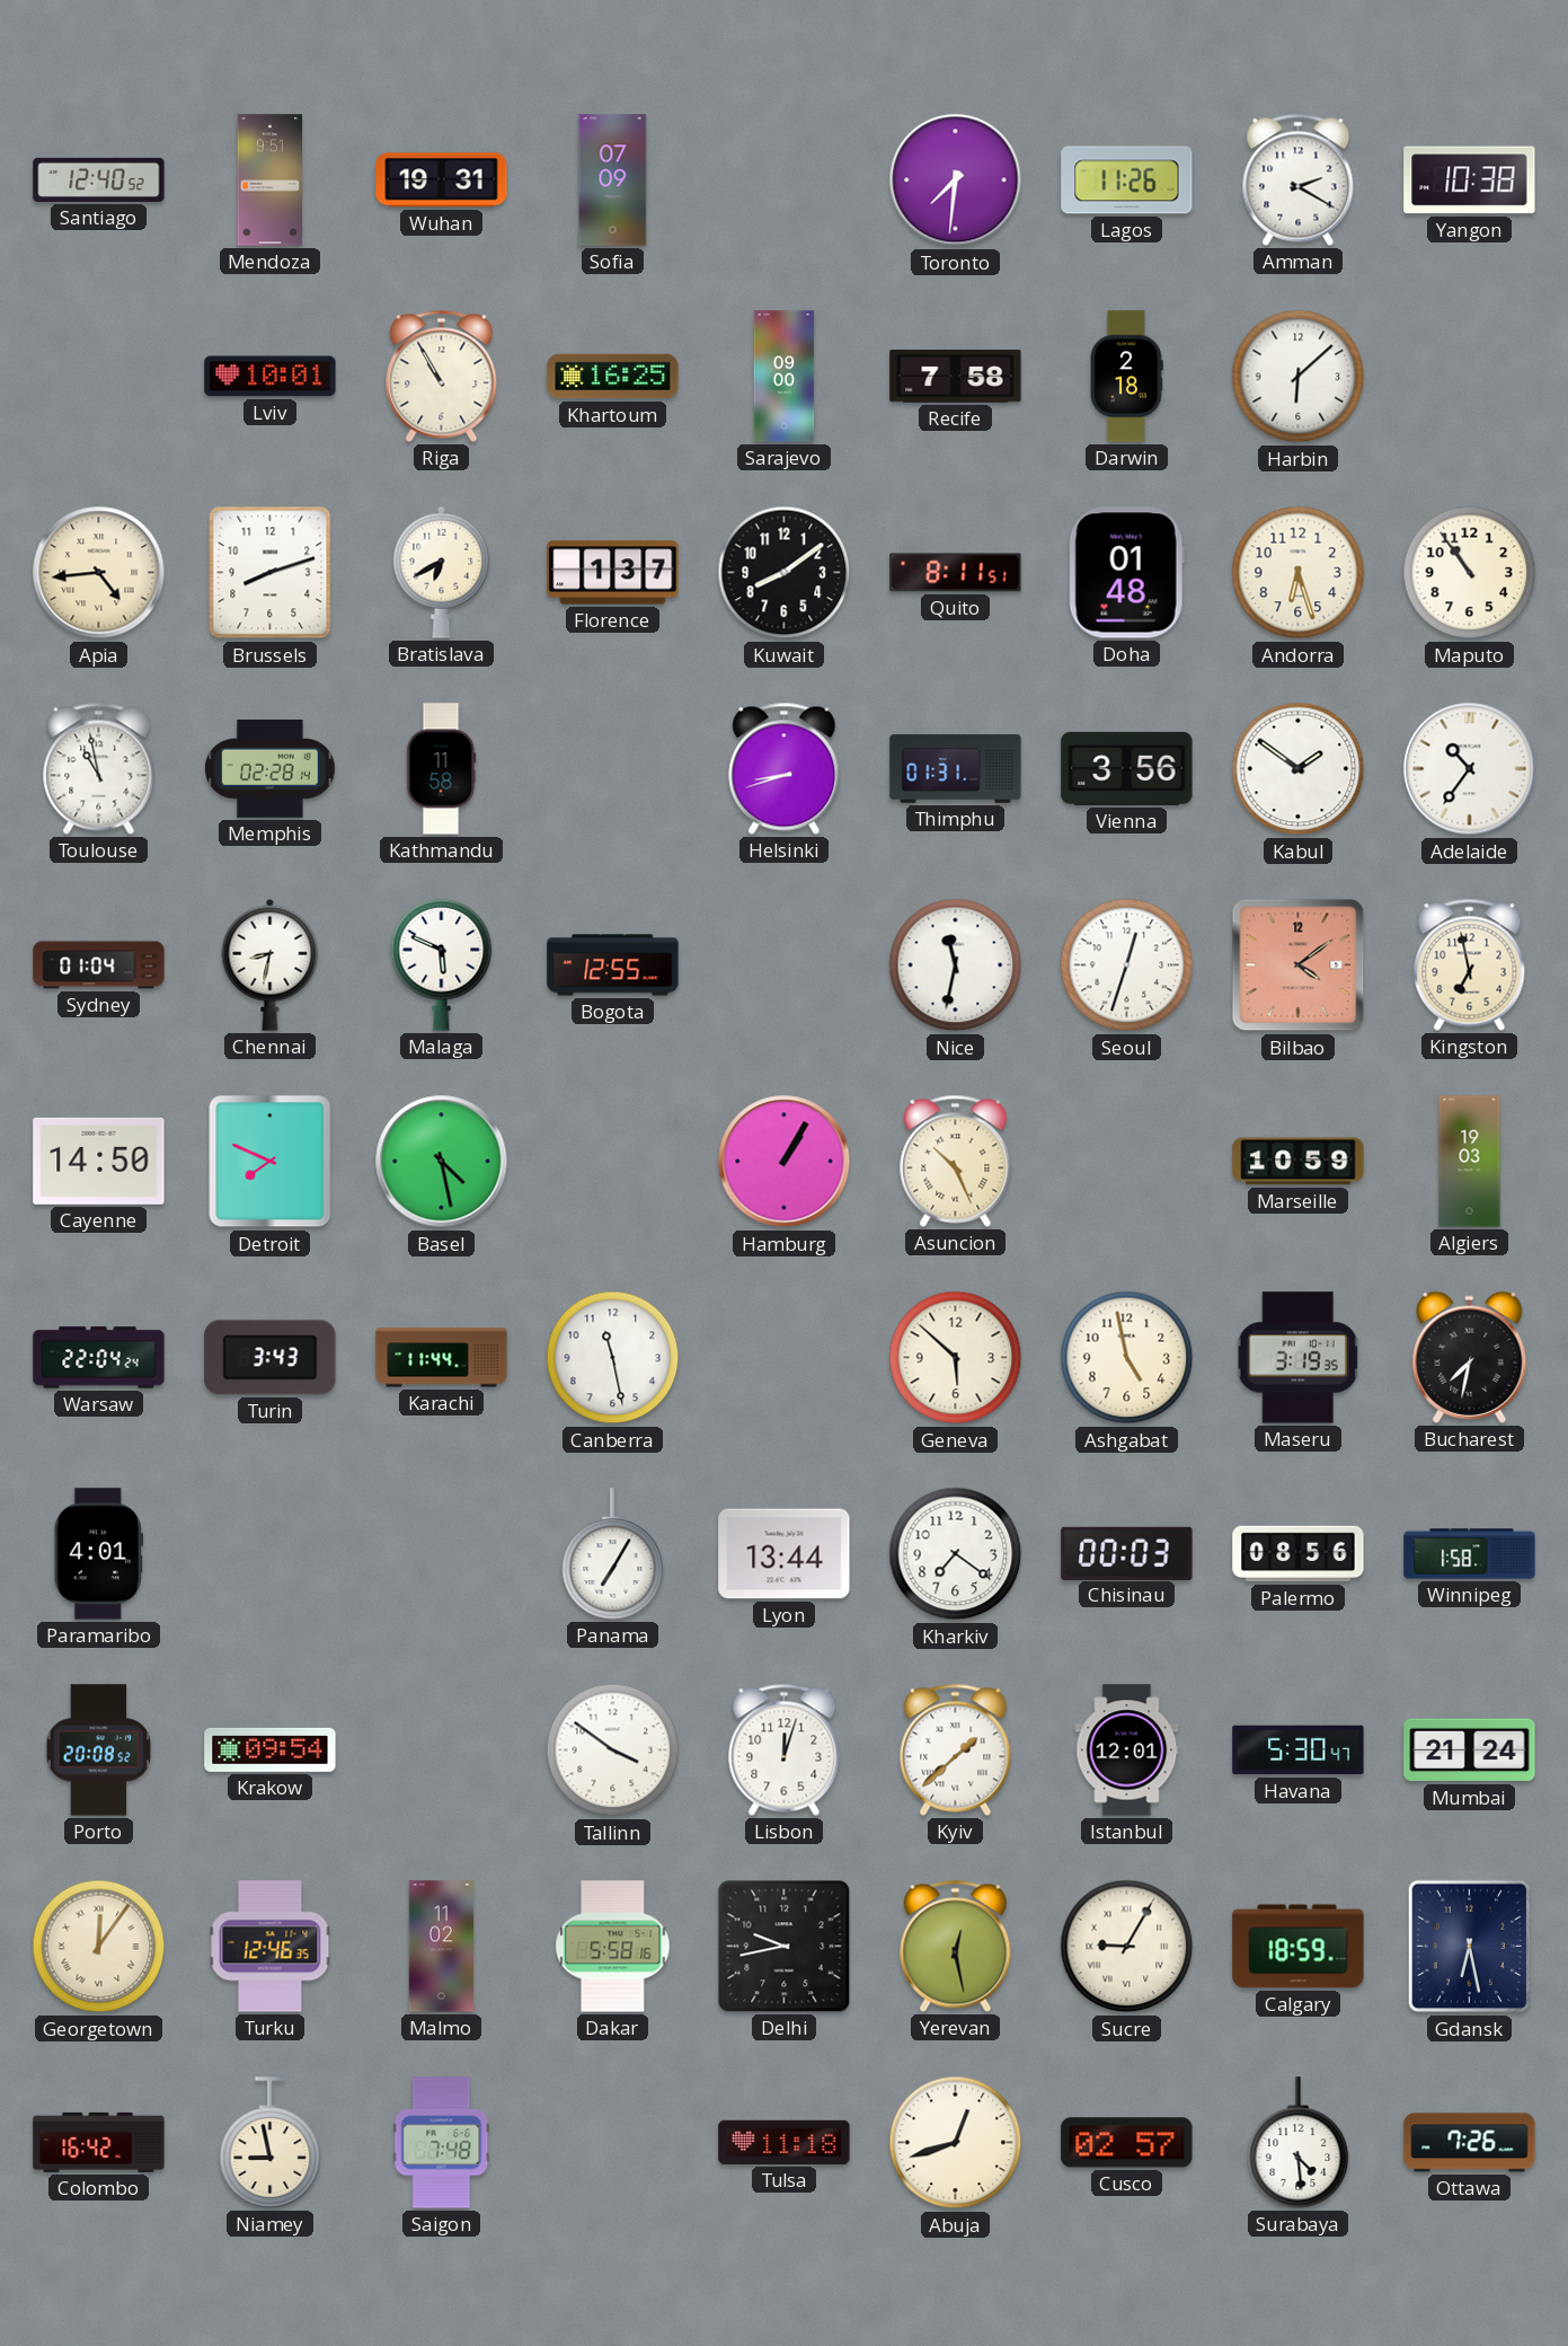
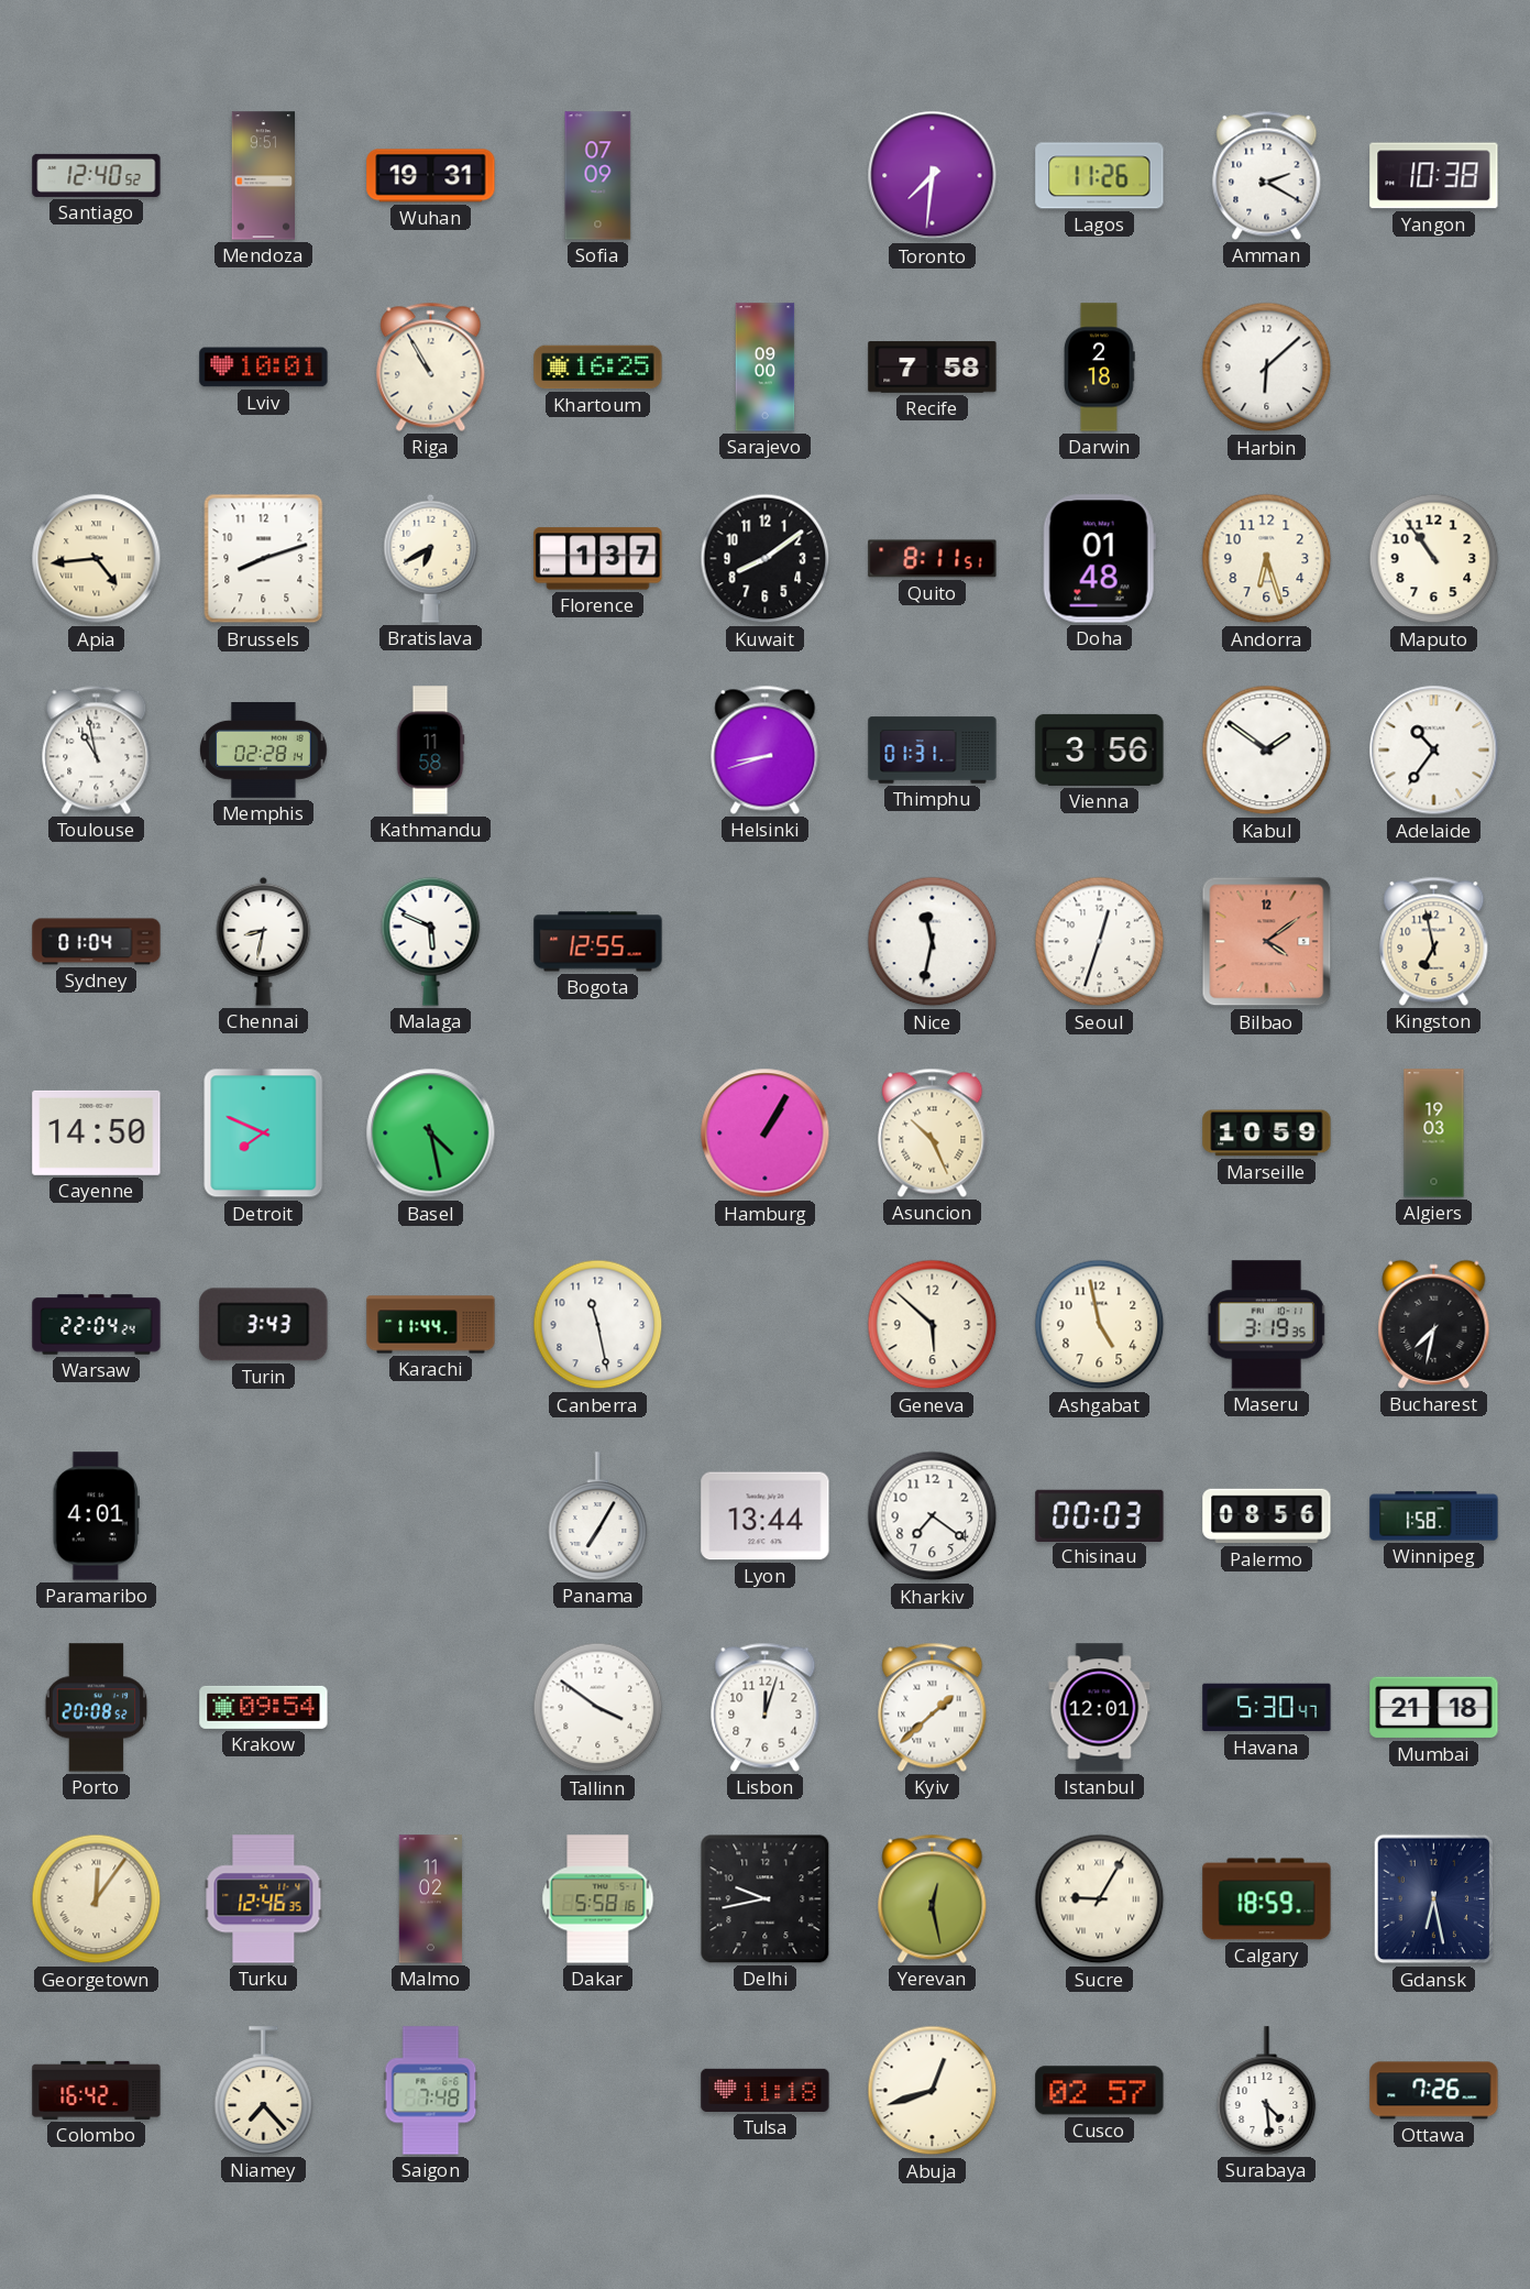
Mumbai: 21:24 -> 21:18
Niamey: 8:58 -> 7:23
